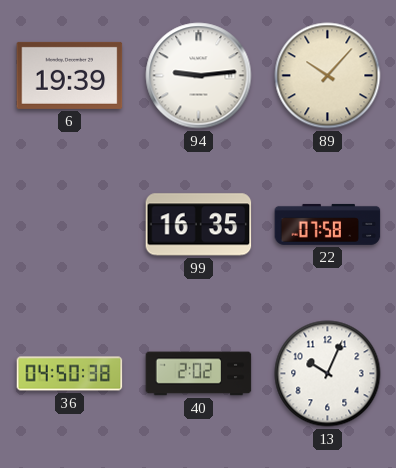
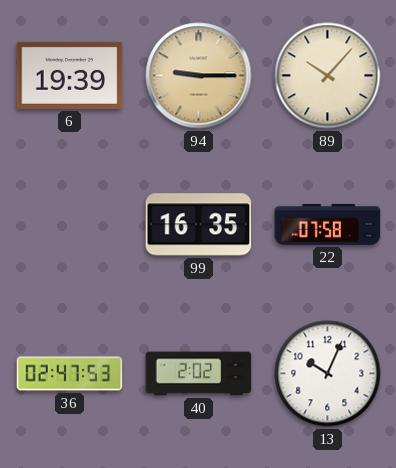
94: 9:14 -> 9:15
94 dial: white -> champagne
36: 04:50 -> 02:47
